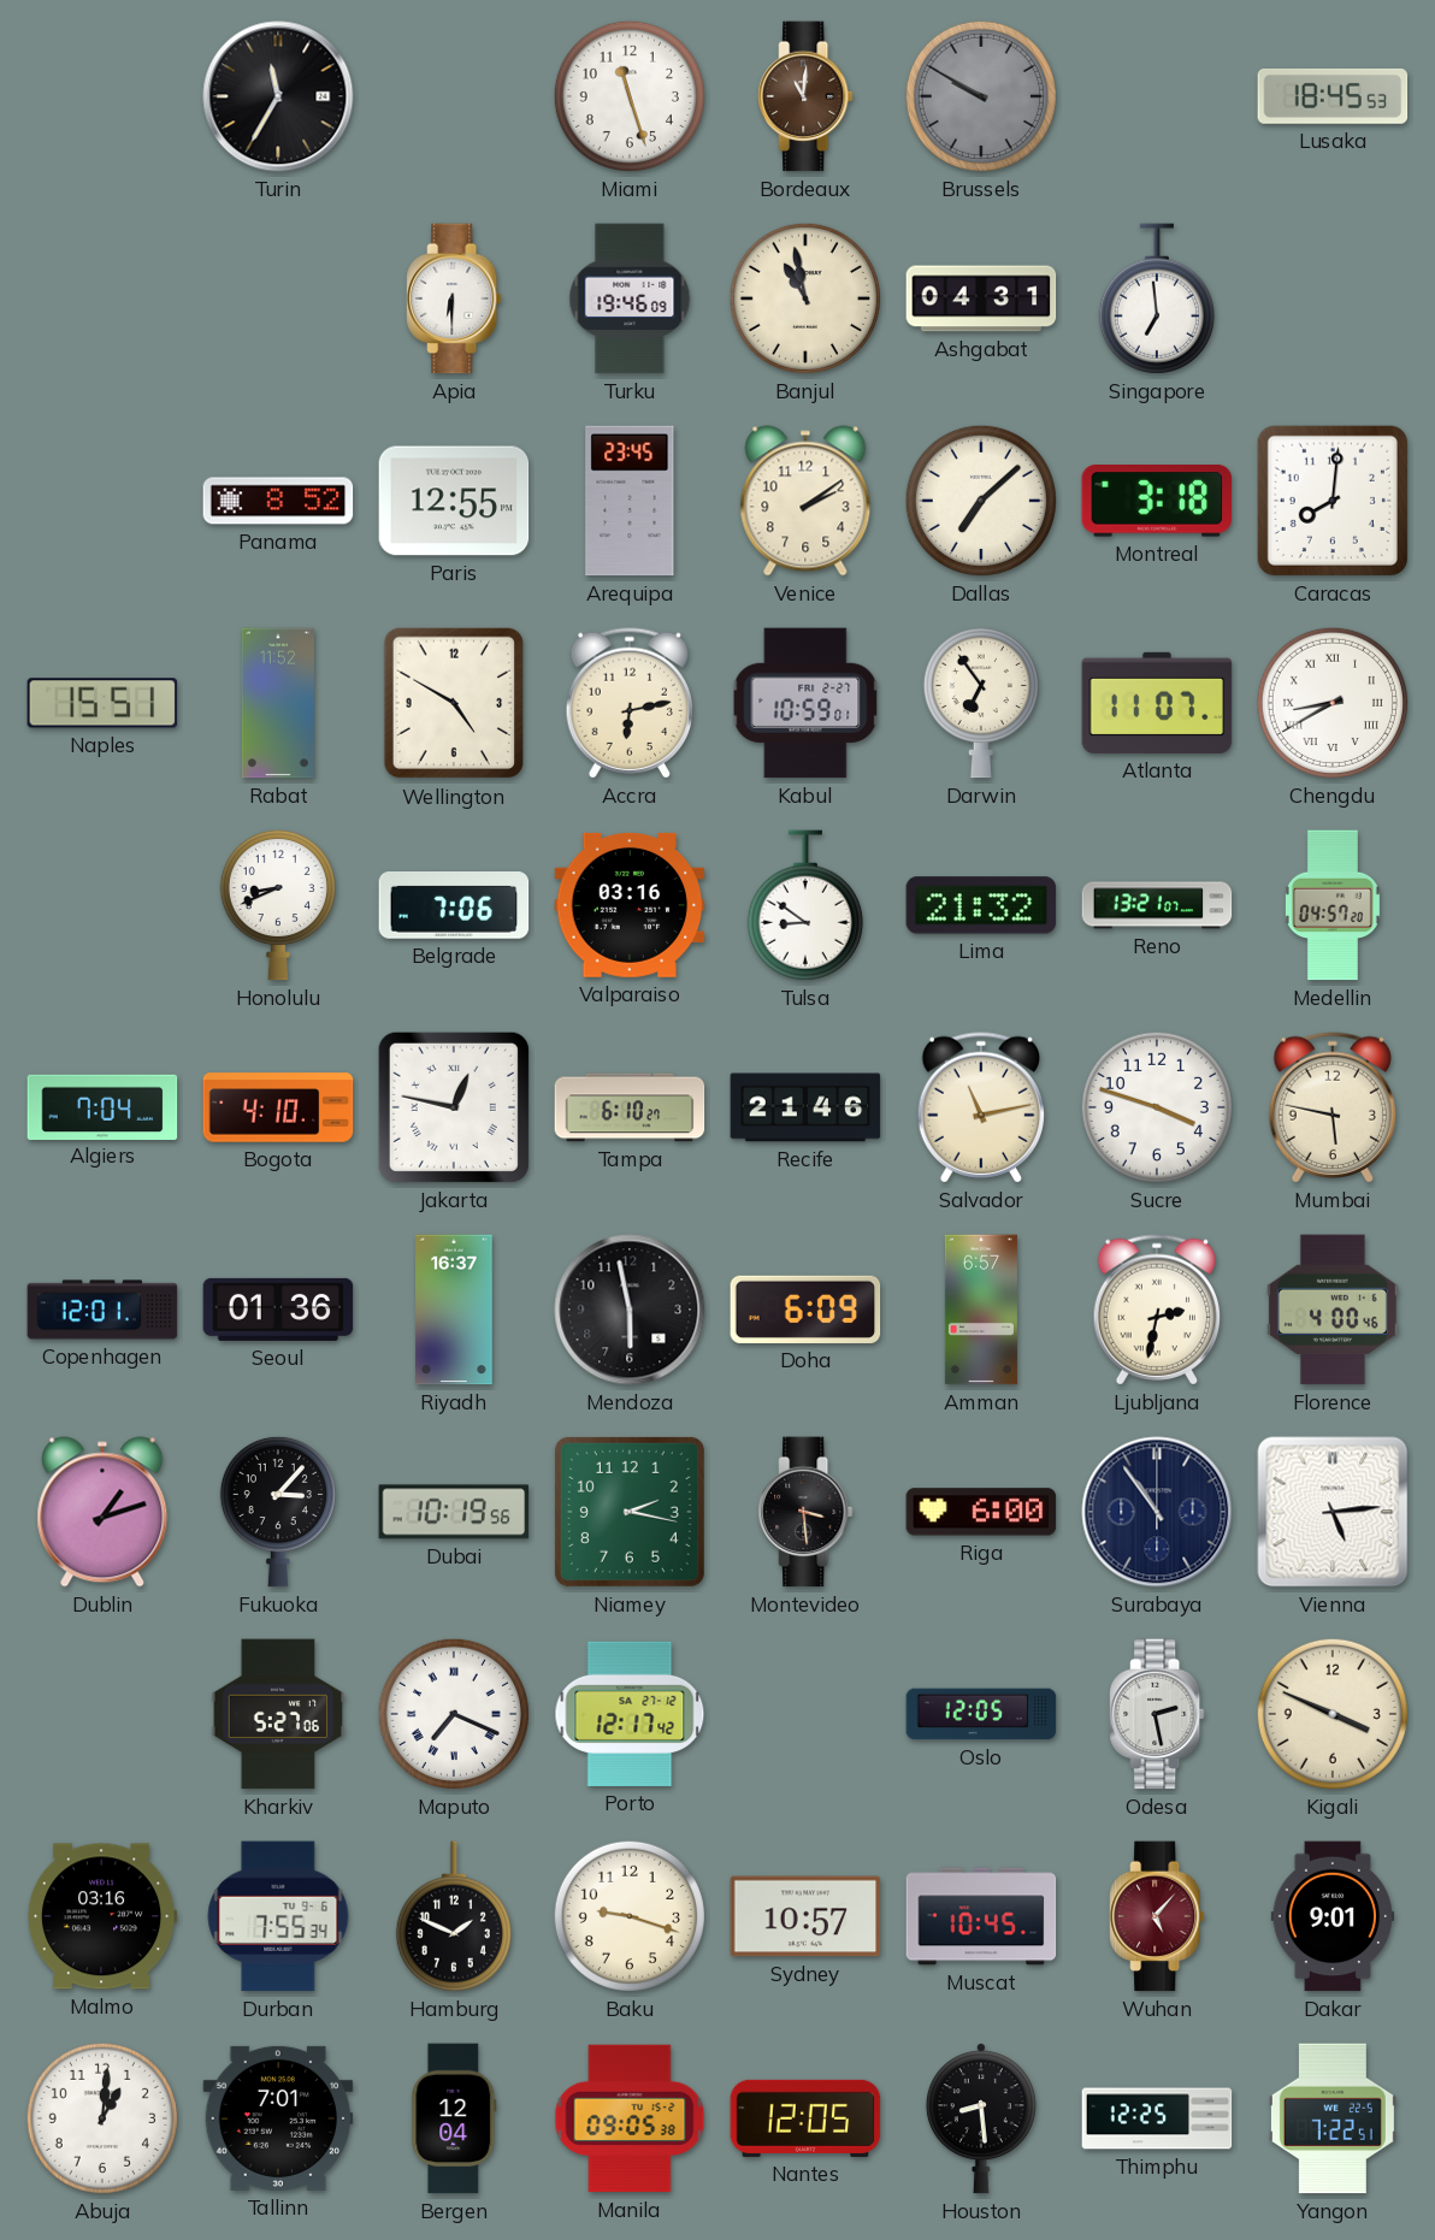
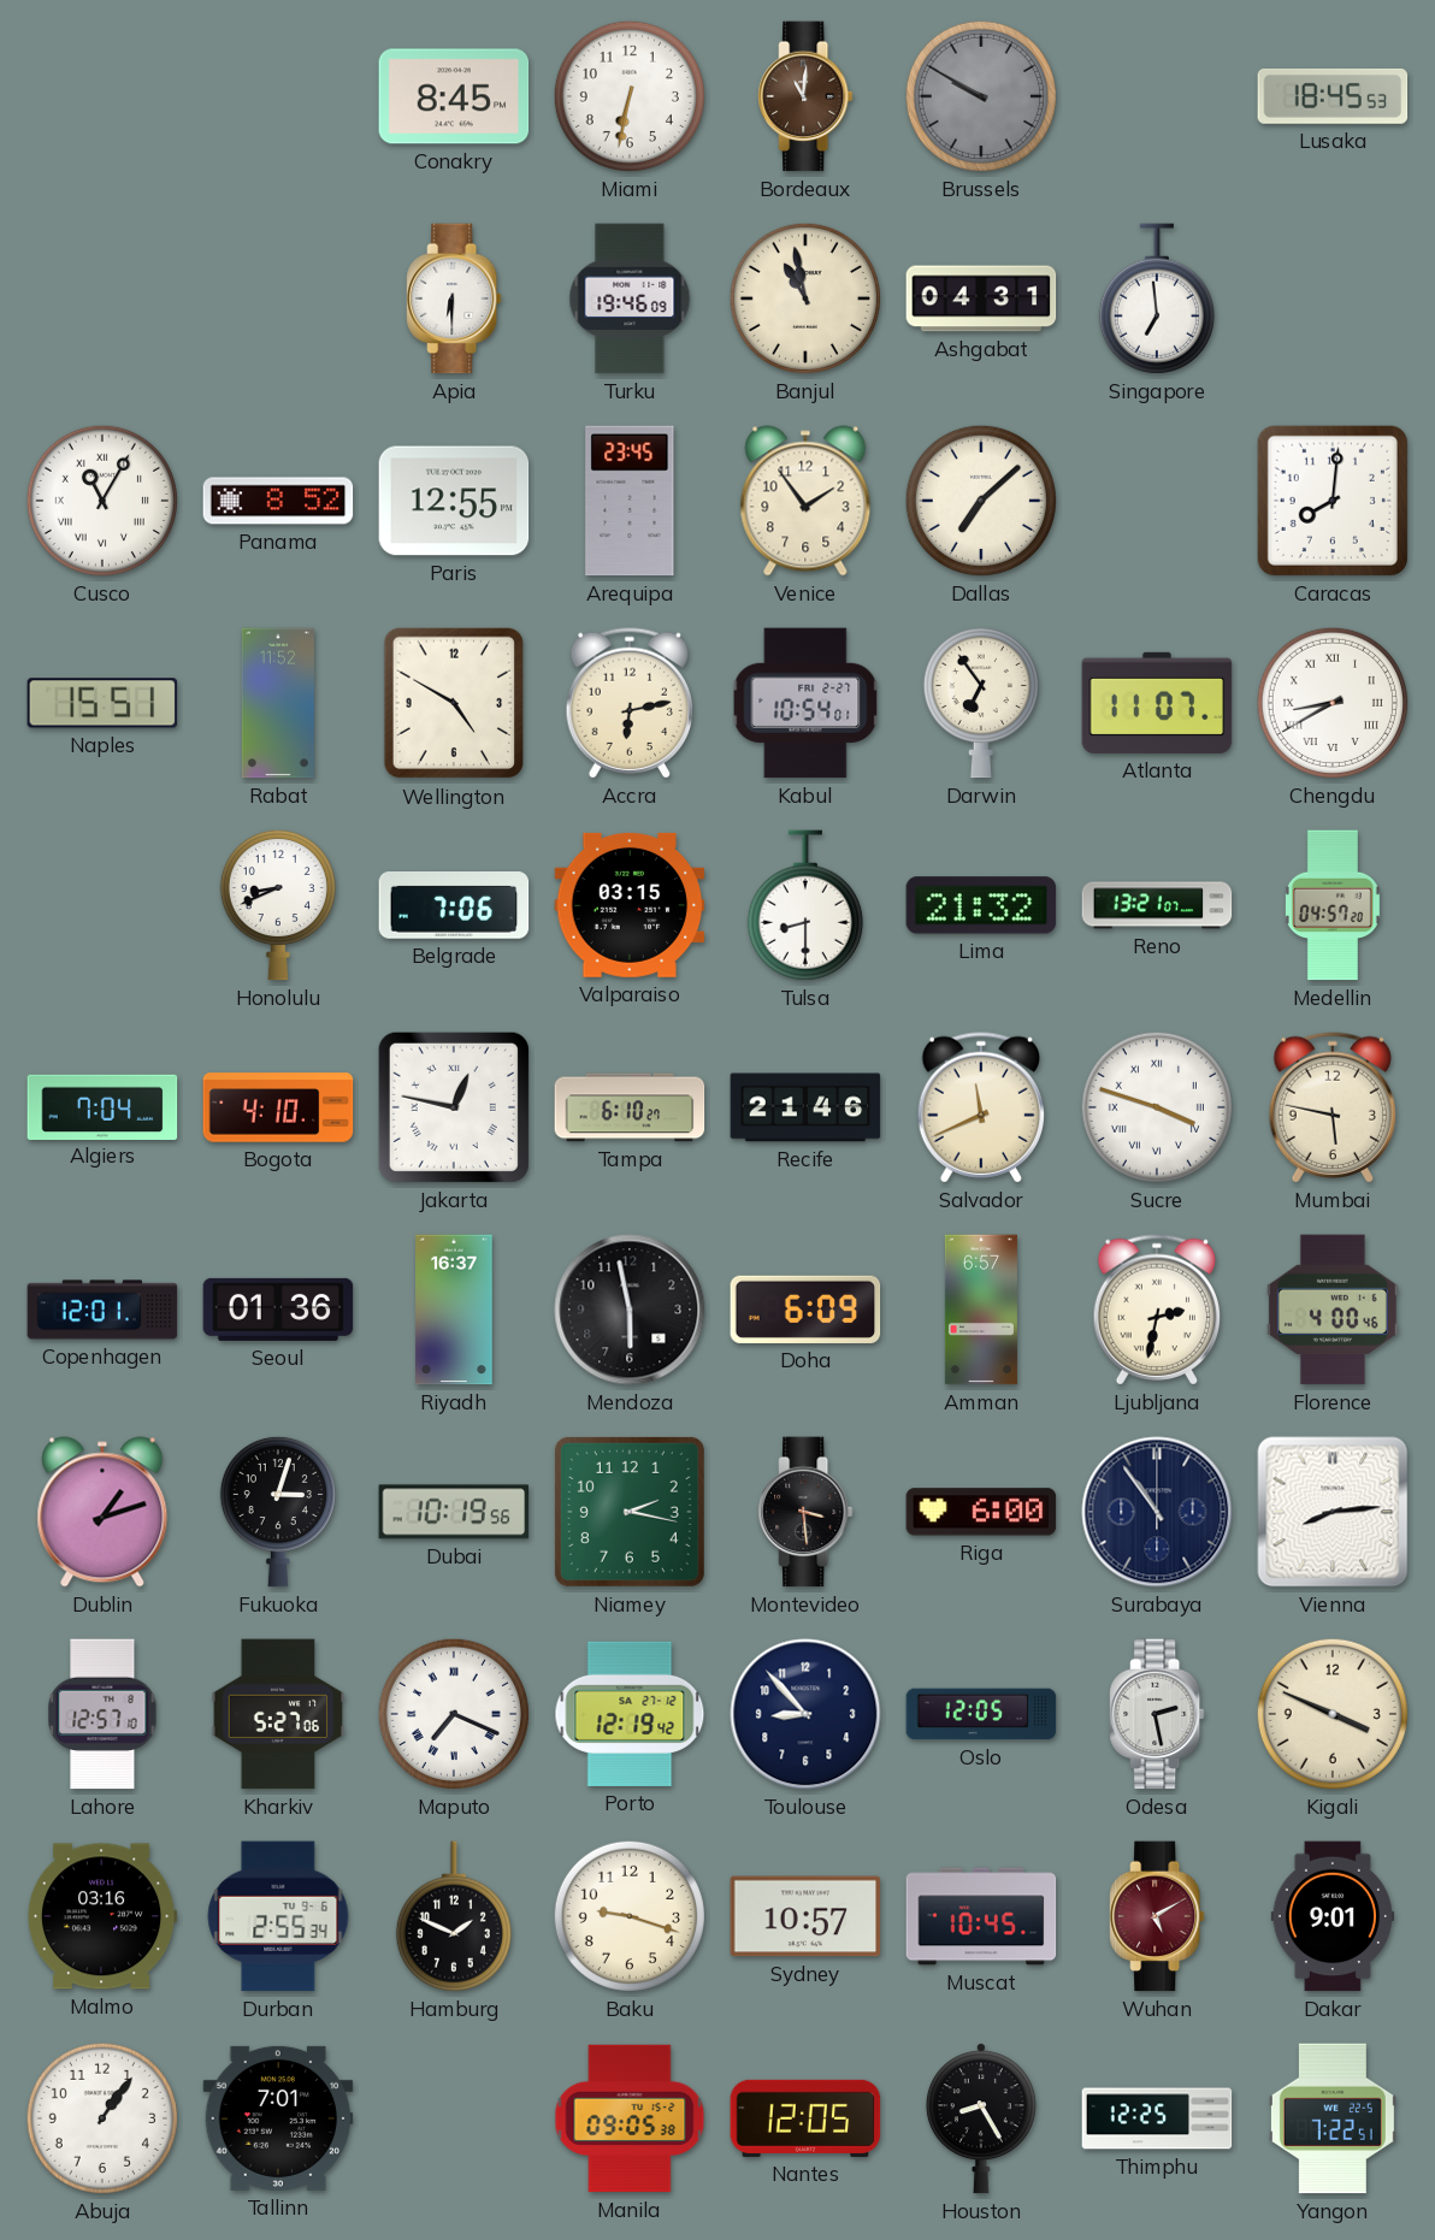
Turin: 11:35 -> none
Conakry: none -> 8:45
Miami: 11:27 -> 6:32
Cusco: none -> 11:05
Venice: 2:09 -> 1:54
Montreal: 3:18 -> none
Kabul: 10:59 -> 10:54
Valparaiso: 03:16 -> 03:15
Tulsa: 8:51 -> 8:30
Salvador: 11:13 -> 11:41
Sucre numerals: Arabic -> Roman
Fukuoka: 3:07 -> 3:03
Vienna: 5:14 -> 8:14
Lahore: none -> 12:57
Porto: 12:17 -> 12:19
Toulouse: none -> 8:53
Durban: 7:55 -> 2:55
Wuhan: 5:07 -> 5:10
Abuja: 1:01 -> 1:06
Bergen: 12:04 -> none
Houston: 8:29 -> 8:25
